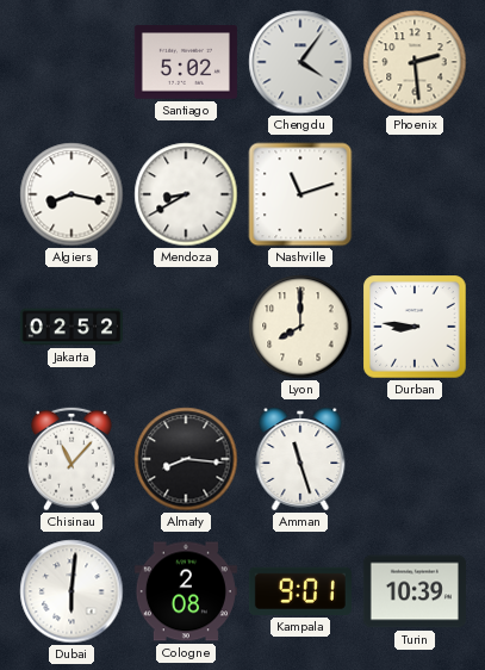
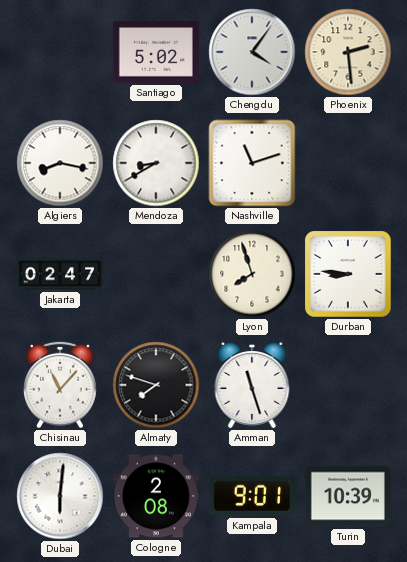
Jakarta: 02:52 -> 02:47
Lyon: 8:00 -> 7:57
Almaty: 8:16 -> 7:48
